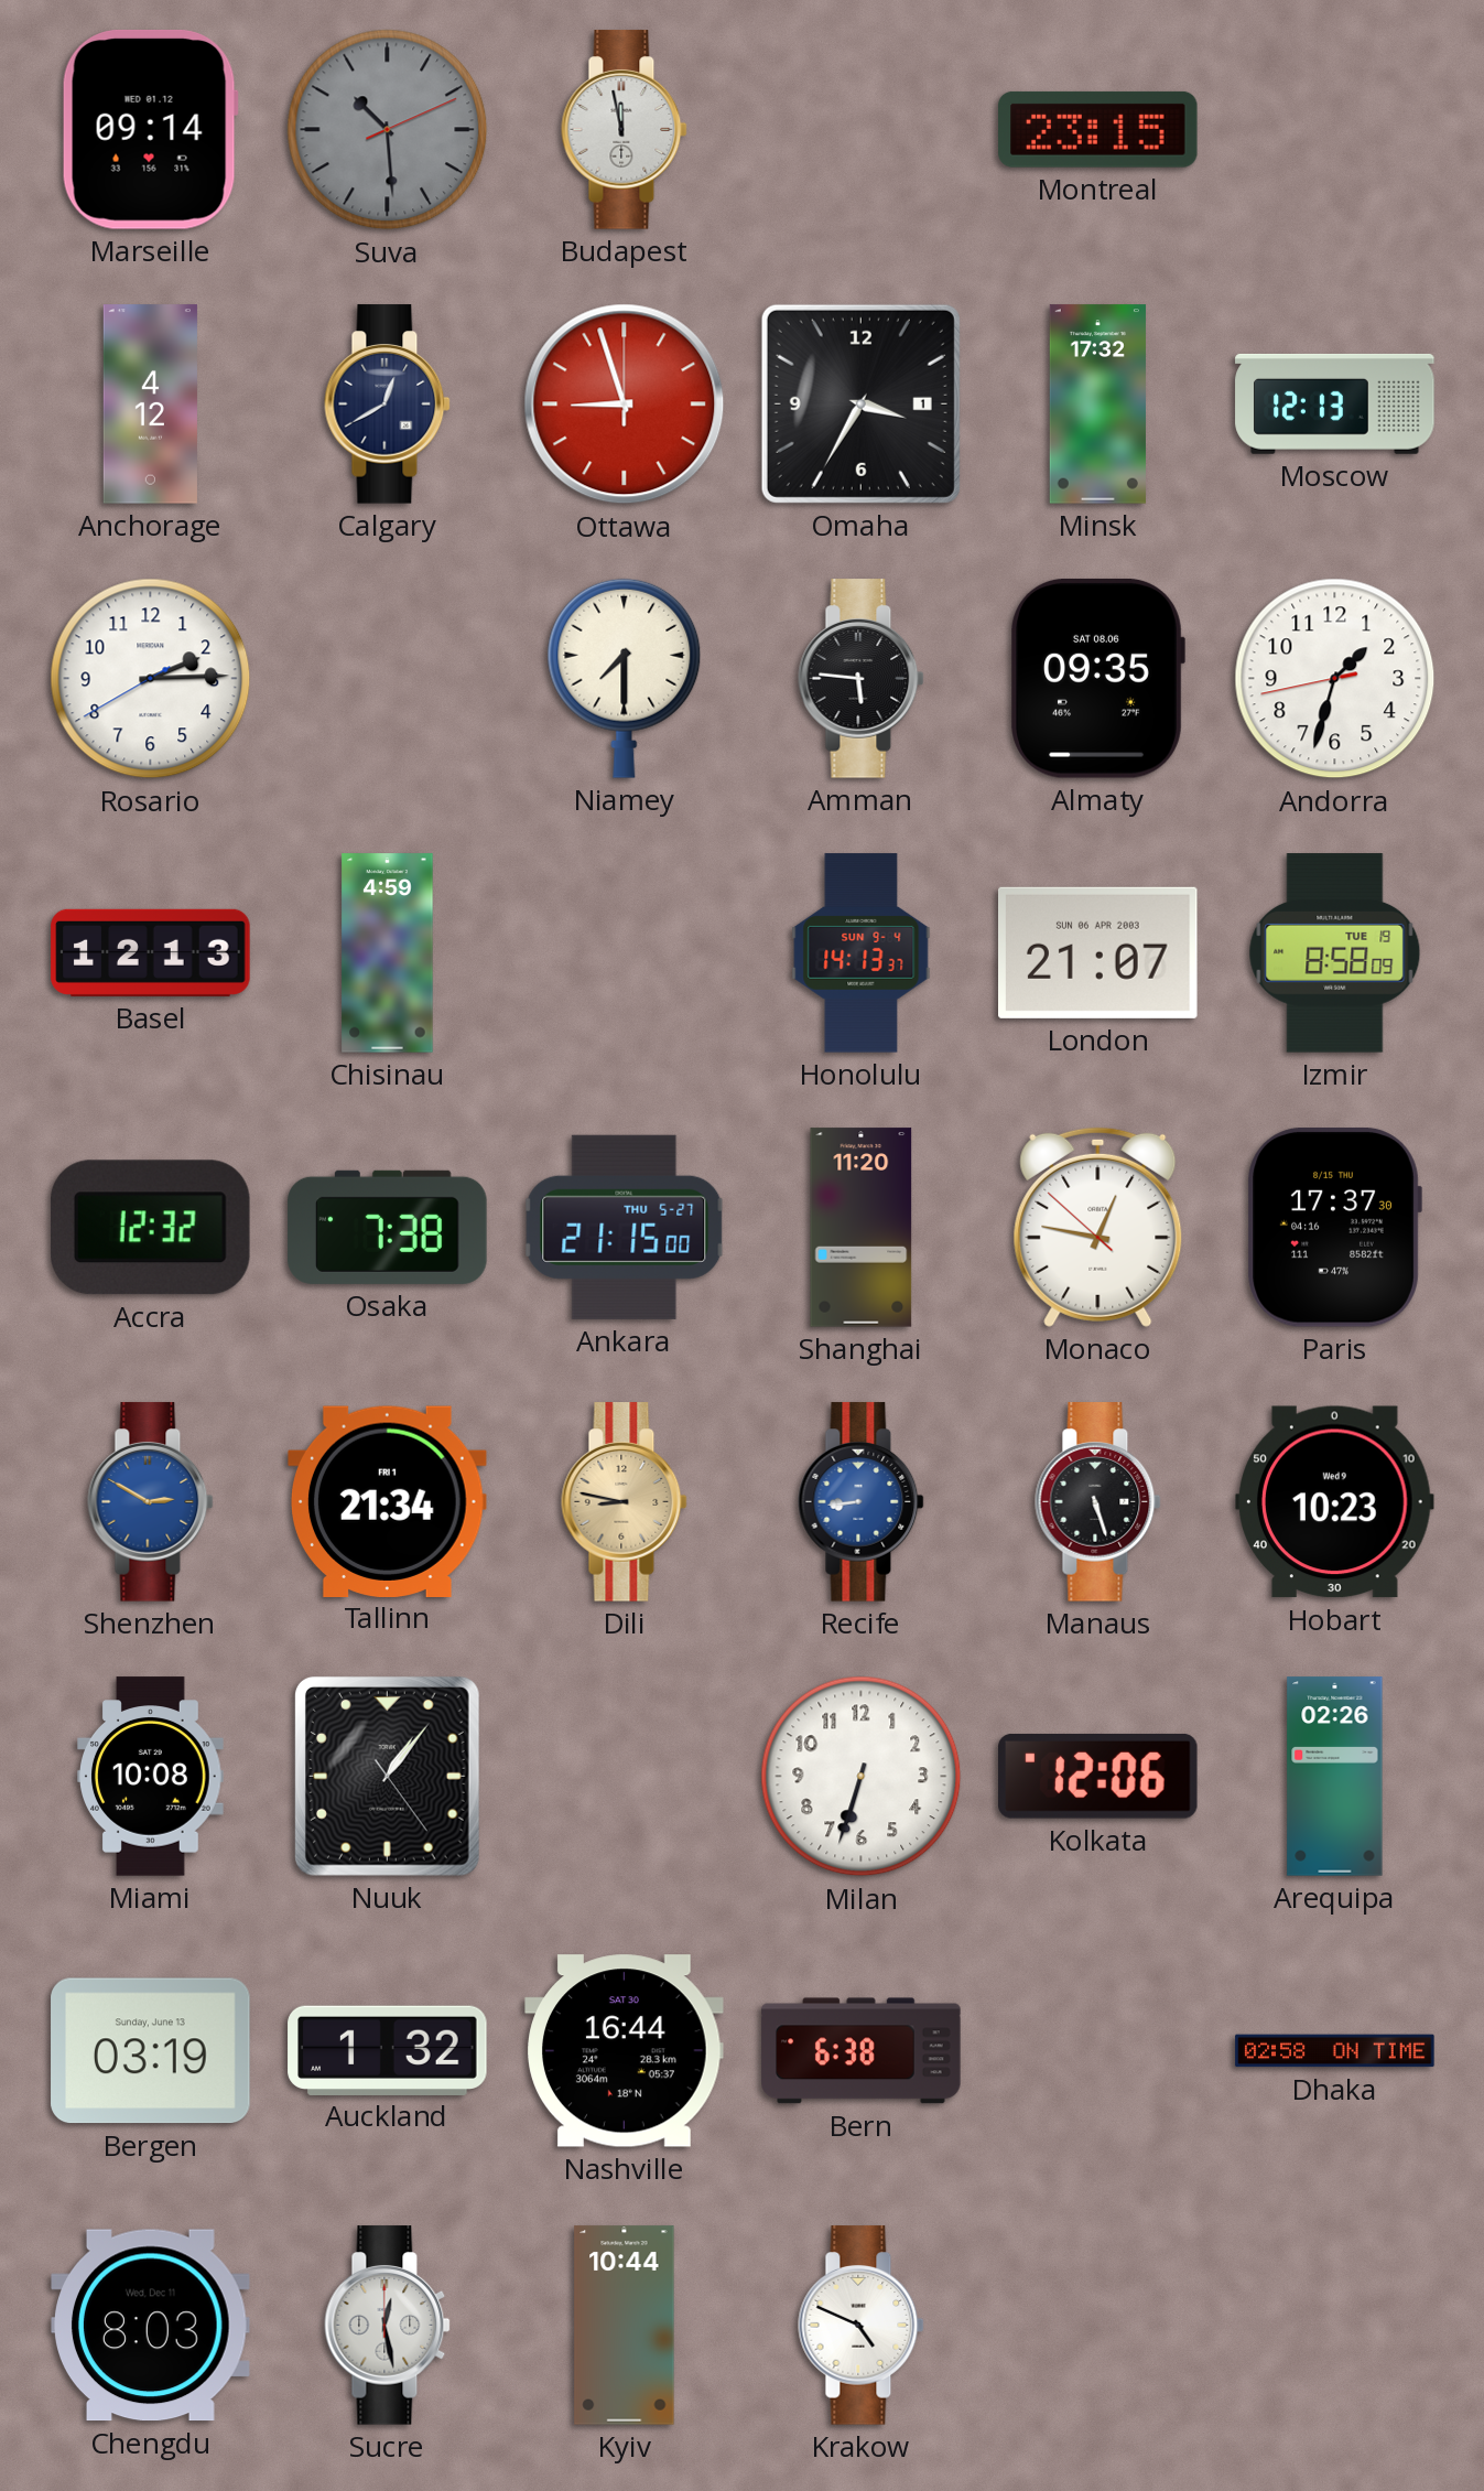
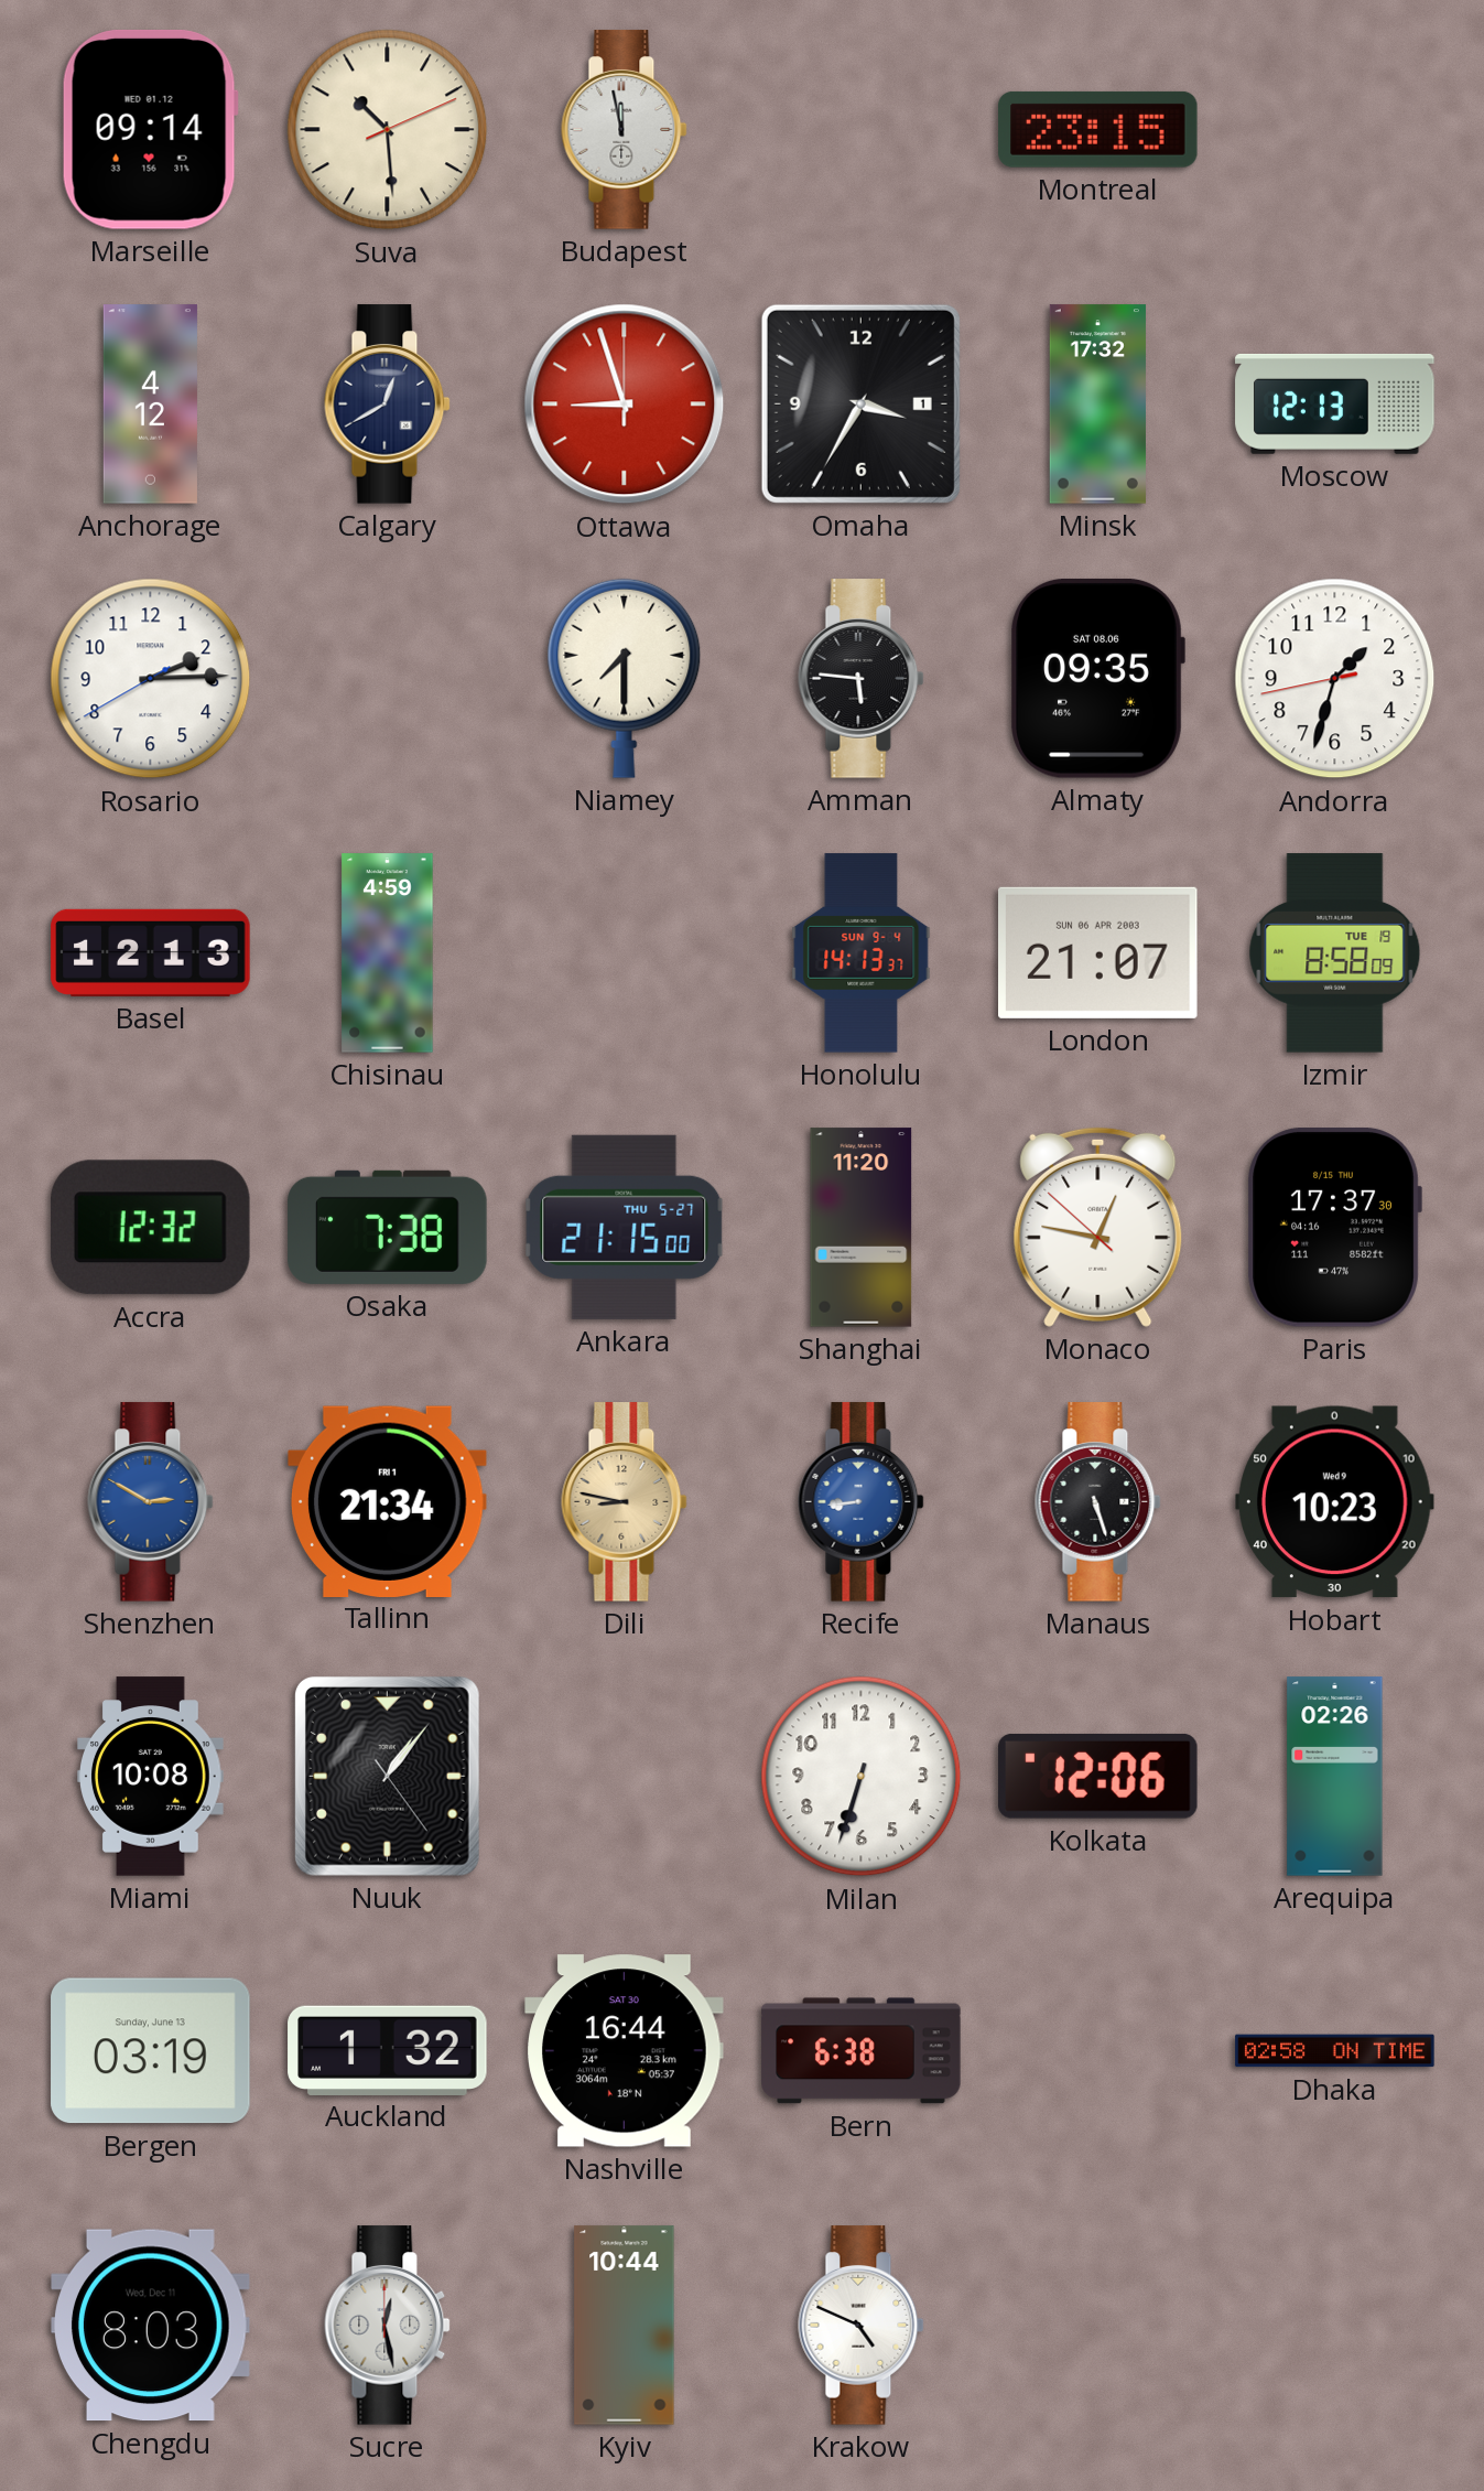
Suva dial: grey -> cream
